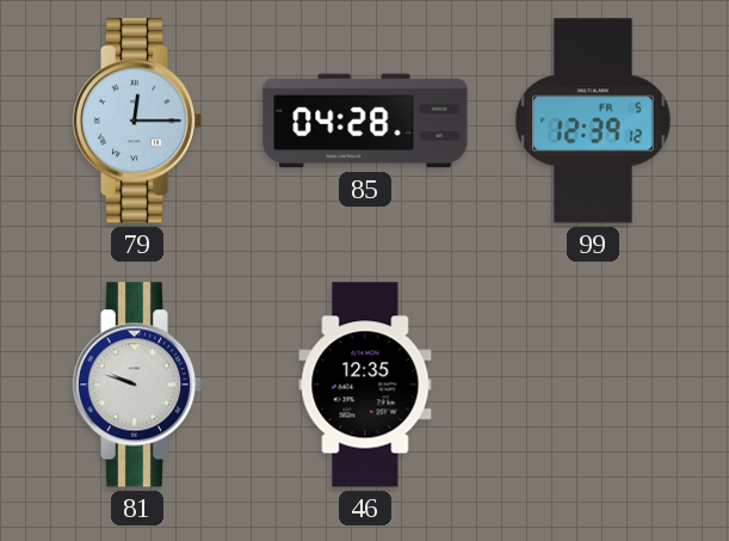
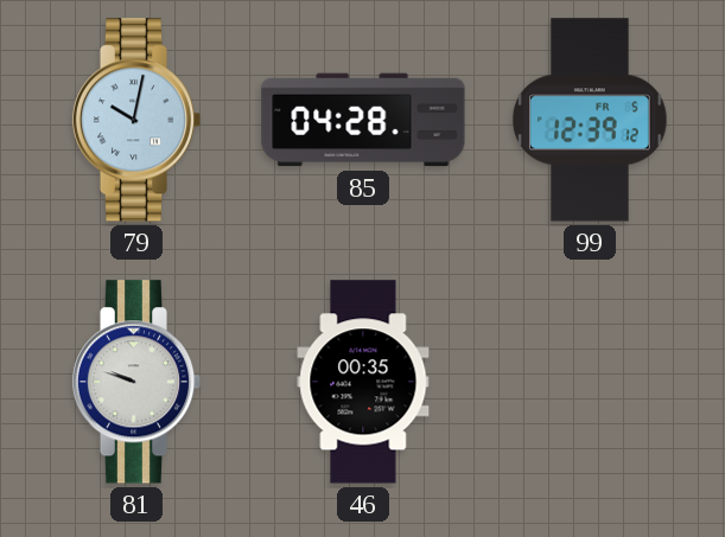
79: 12:15 -> 10:02
46: 12:35 -> 00:35
